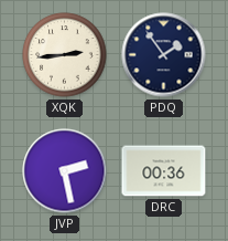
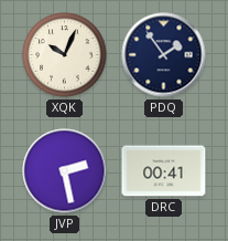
XQK: 2:44 -> 10:04
DRC: 00:36 -> 00:41
